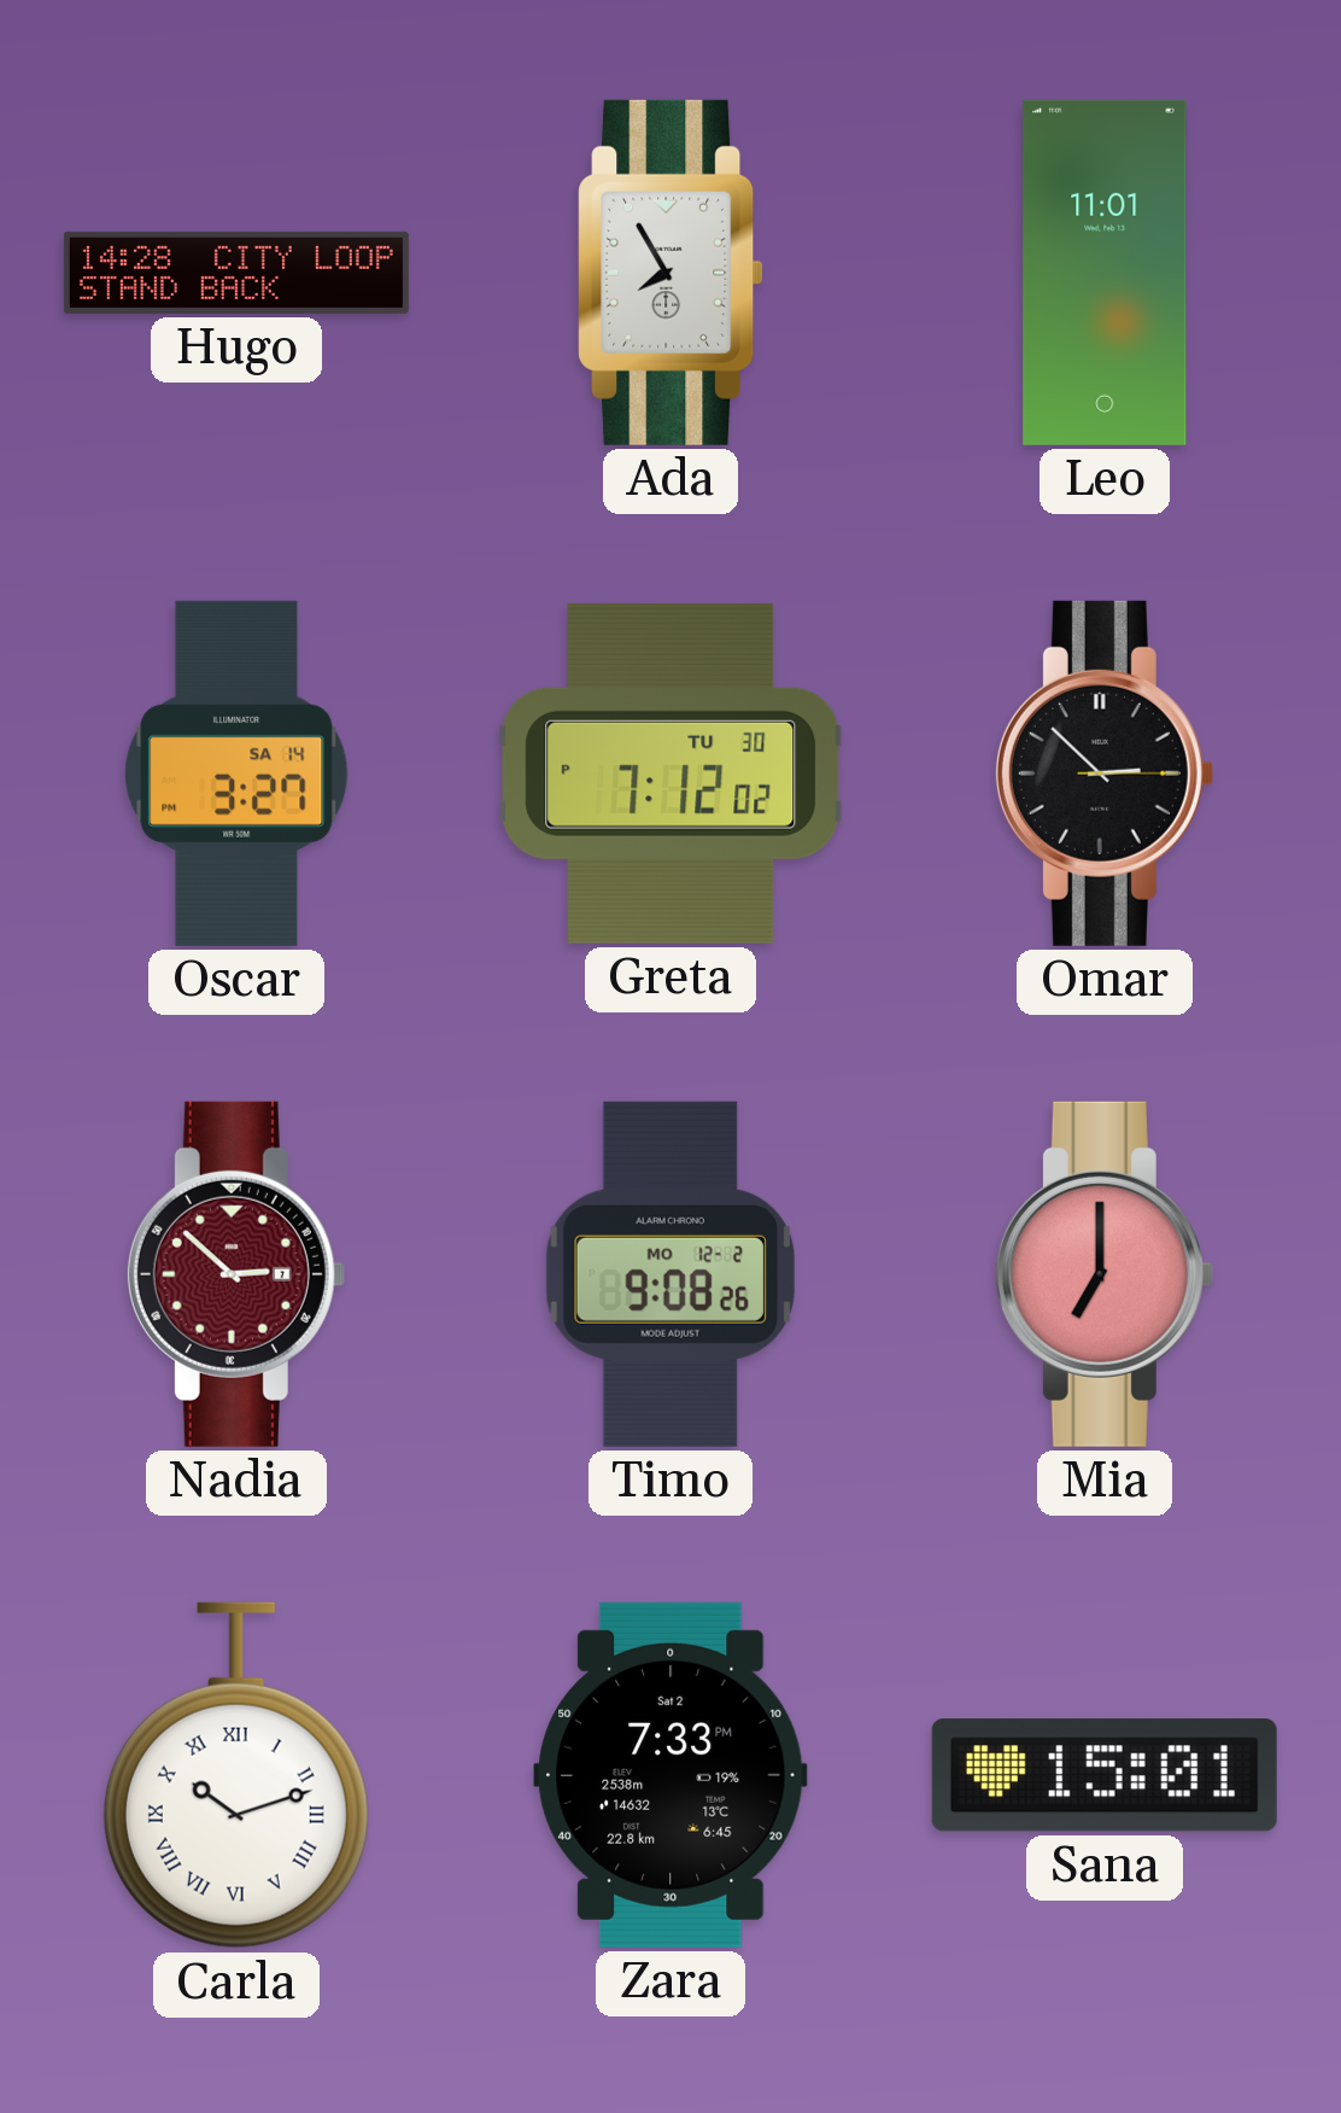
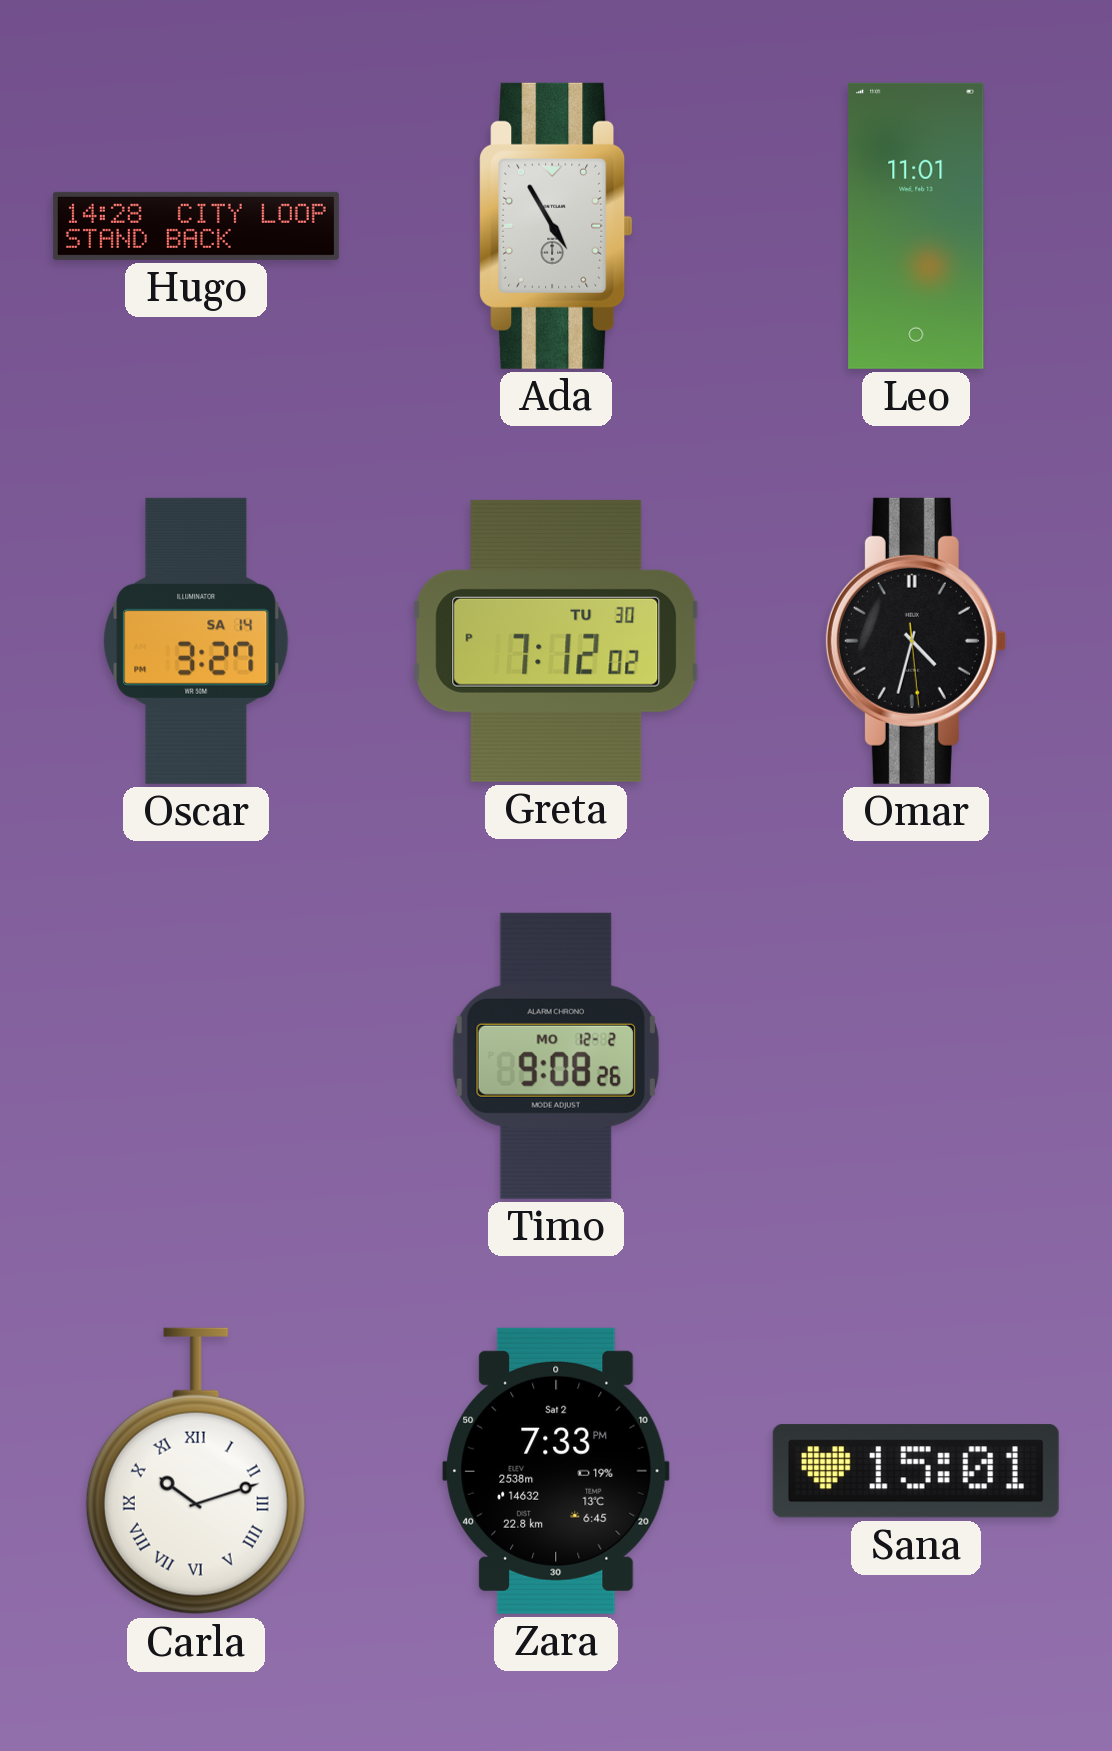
Ada: 7:55 -> 4:55
Omar: 2:52 -> 4:32
Nadia: 2:52 -> none
Mia: 7:00 -> none
